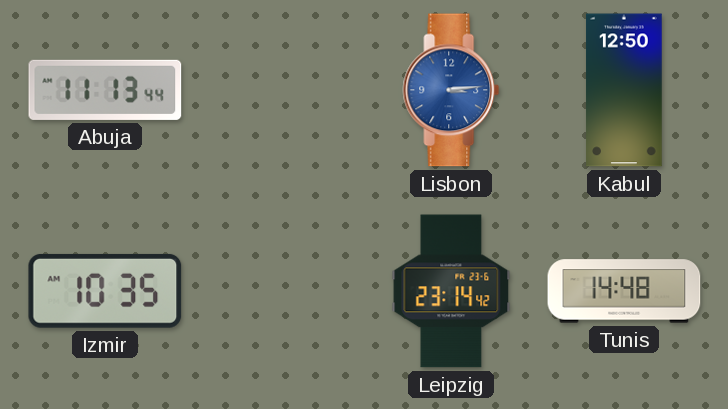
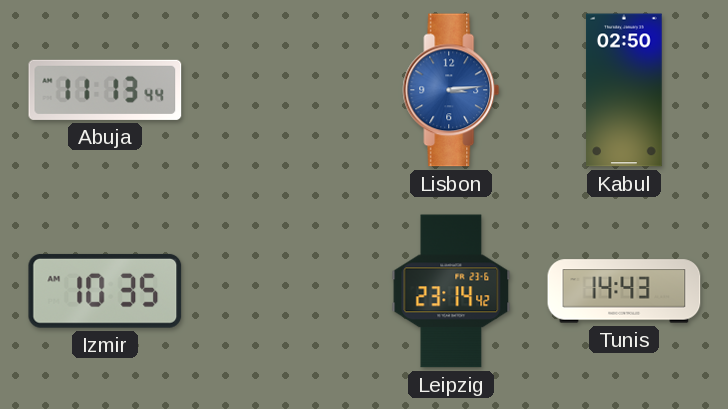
Kabul: 12:50 -> 02:50
Tunis: 14:48 -> 14:43
